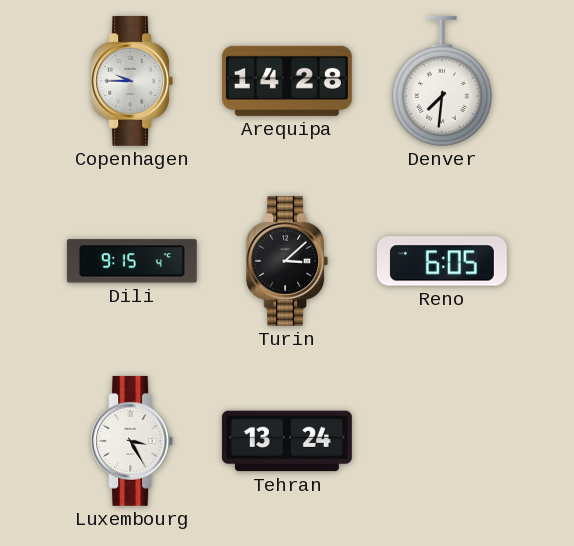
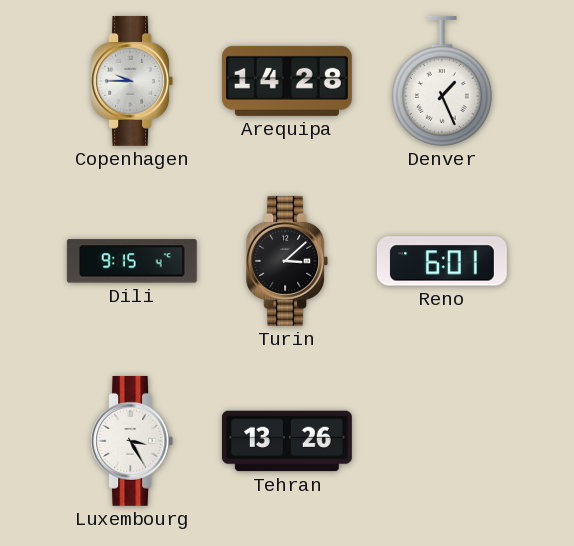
Denver: 7:31 -> 1:26
Reno: 6:05 -> 6:01
Tehran: 13:24 -> 13:26
